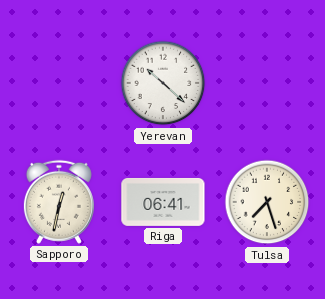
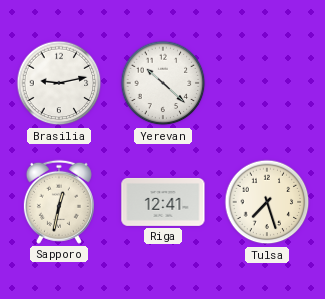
Brasilia: none -> 9:13
Riga: 06:41 -> 12:41
